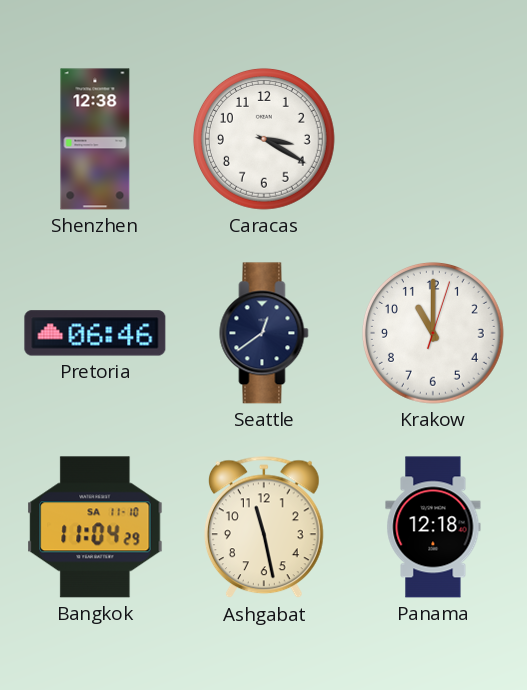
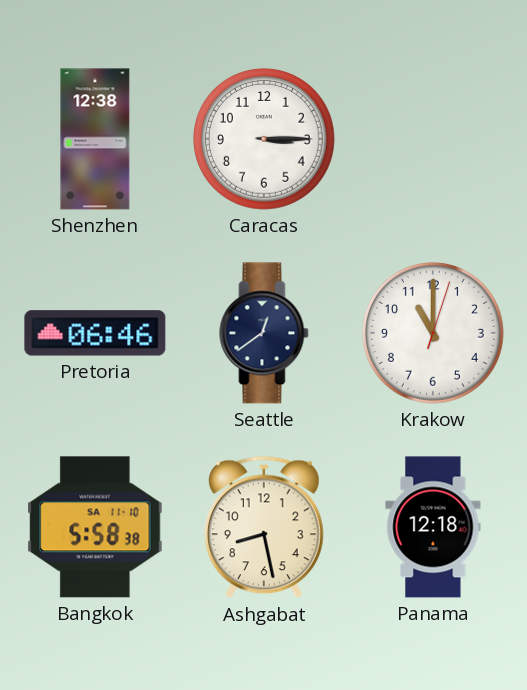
Caracas: 3:20 -> 3:15
Bangkok: 11:04 -> 5:58
Ashgabat: 11:28 -> 8:28
